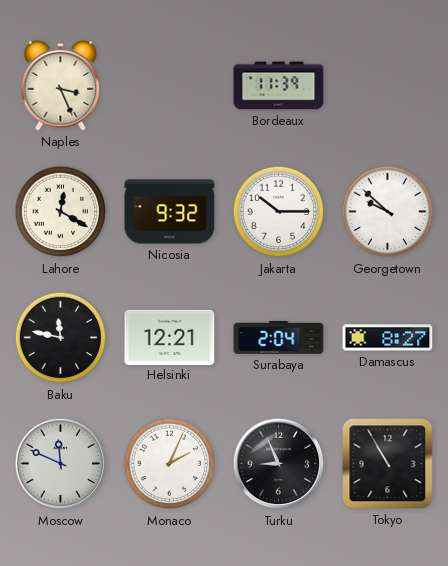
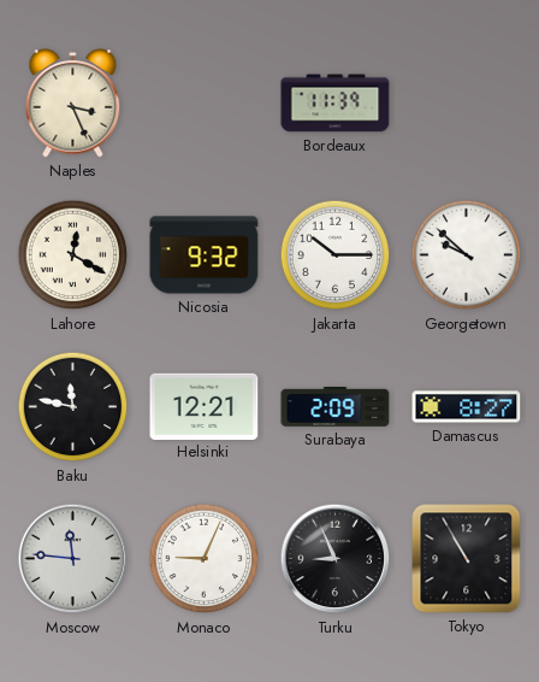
Surabaya: 2:04 -> 2:09
Moscow: 11:49 -> 11:46
Monaco: 2:04 -> 9:04
